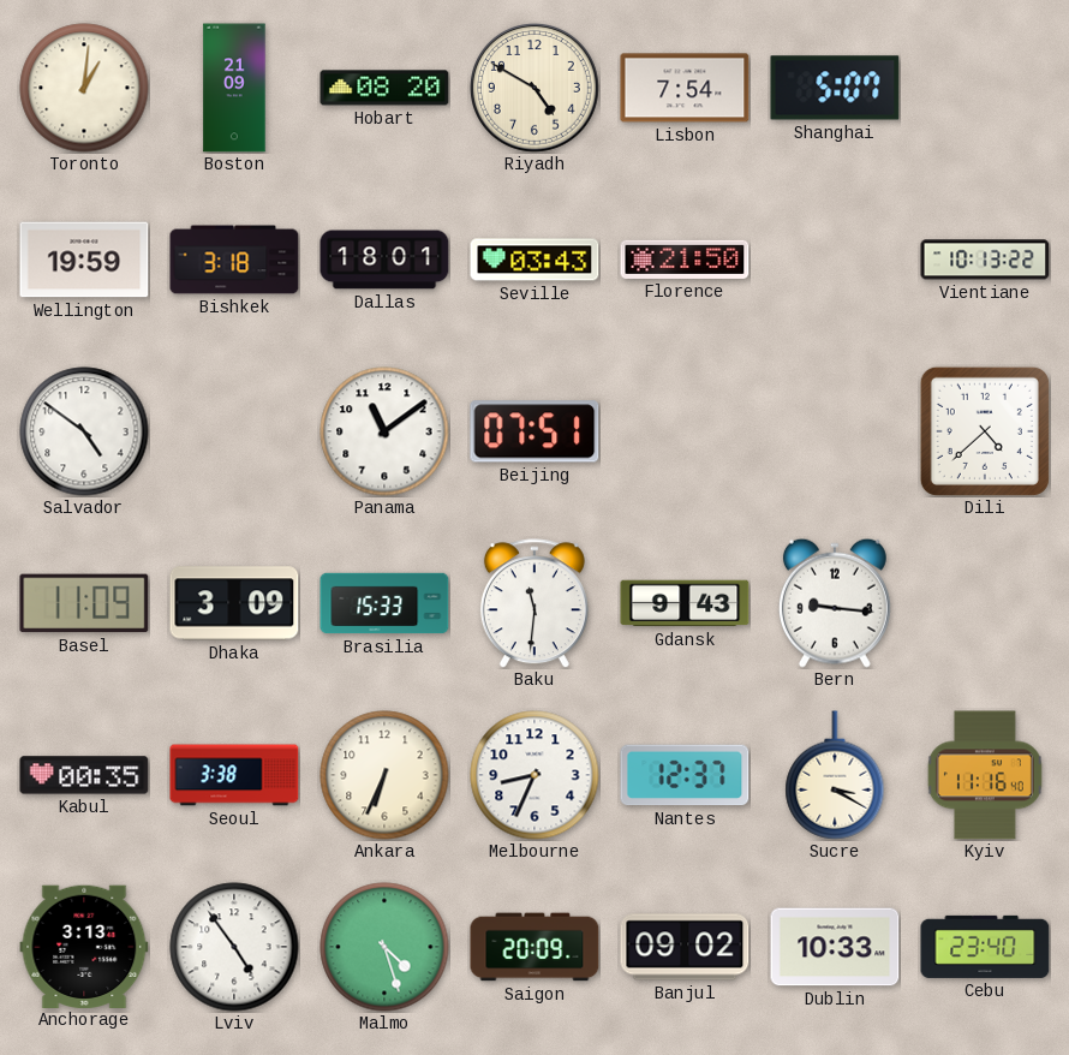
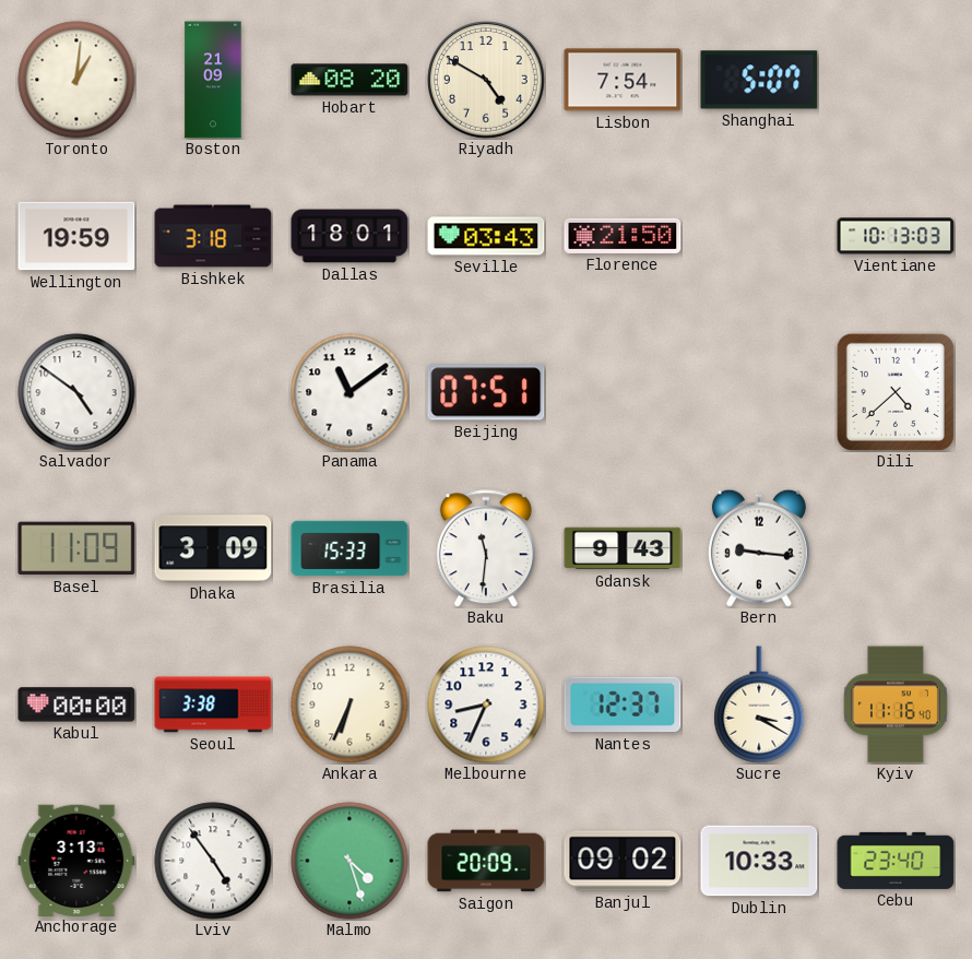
Vientiane: 10:13:22 -> 10:13:03
Kabul: 00:35 -> 00:00
